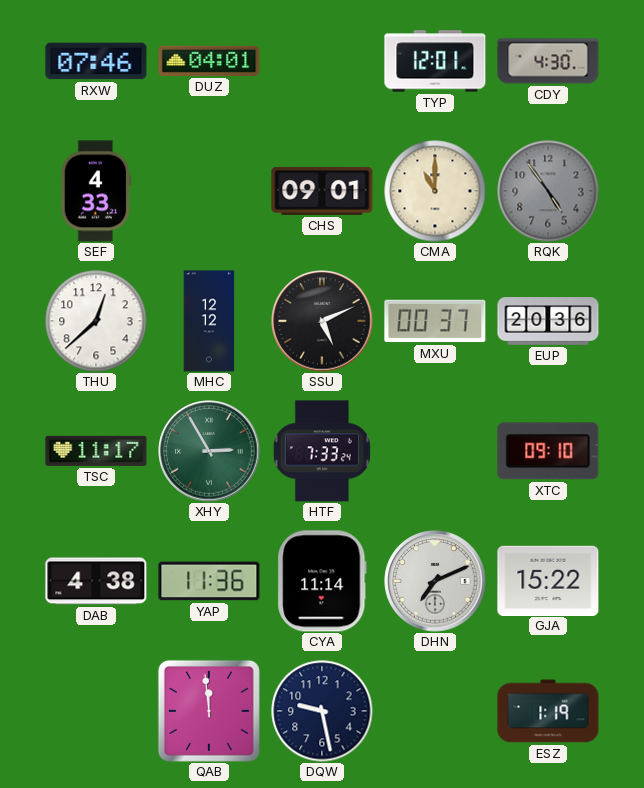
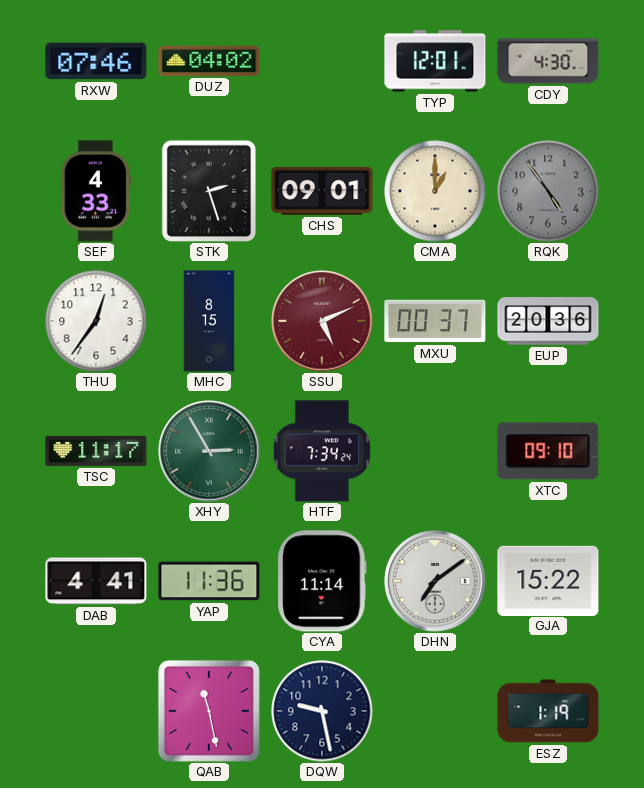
DUZ: 04:01 -> 04:02
STK: none -> 2:27
CMA: 11:00 -> 1:00
THU: 12:38 -> 12:36
MHC: 12:12 -> 8:15
SSU dial: black -> burgundy
HTF: 7:33 -> 7:34
DAB: 4:38 -> 4:41
DHN: 7:11 -> 7:09
QAB: 11:59 -> 11:28
